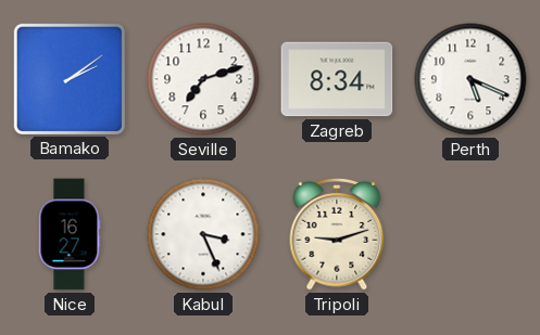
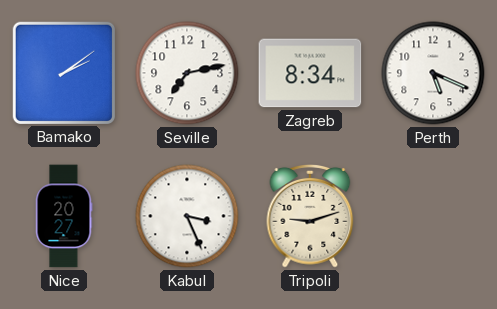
Seville: 7:12 -> 7:13
Nice: 16:27 -> 20:27
